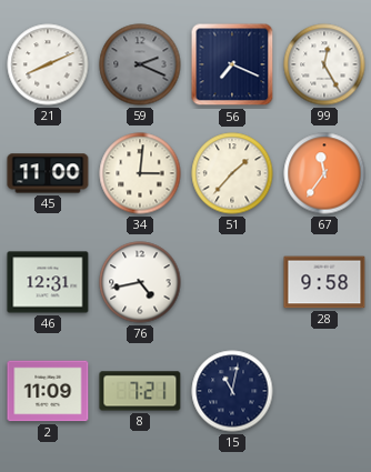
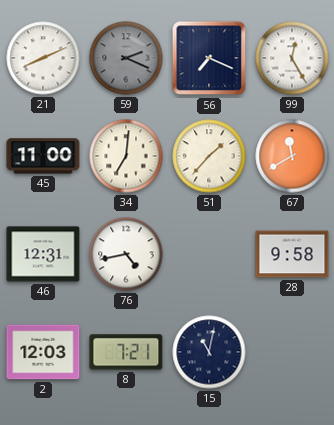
34: 3:01 -> 7:01
67: 11:36 -> 11:40
2: 11:09 -> 12:03
